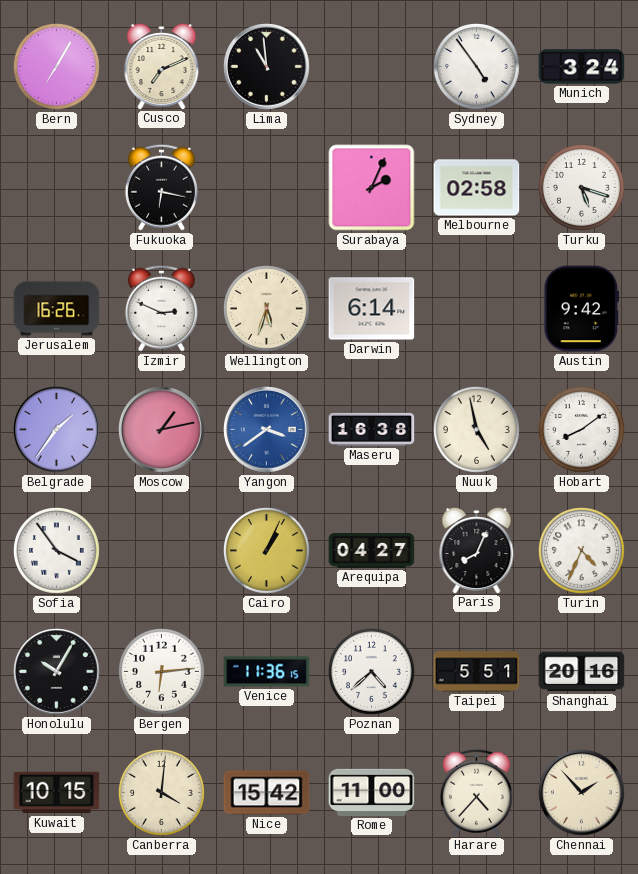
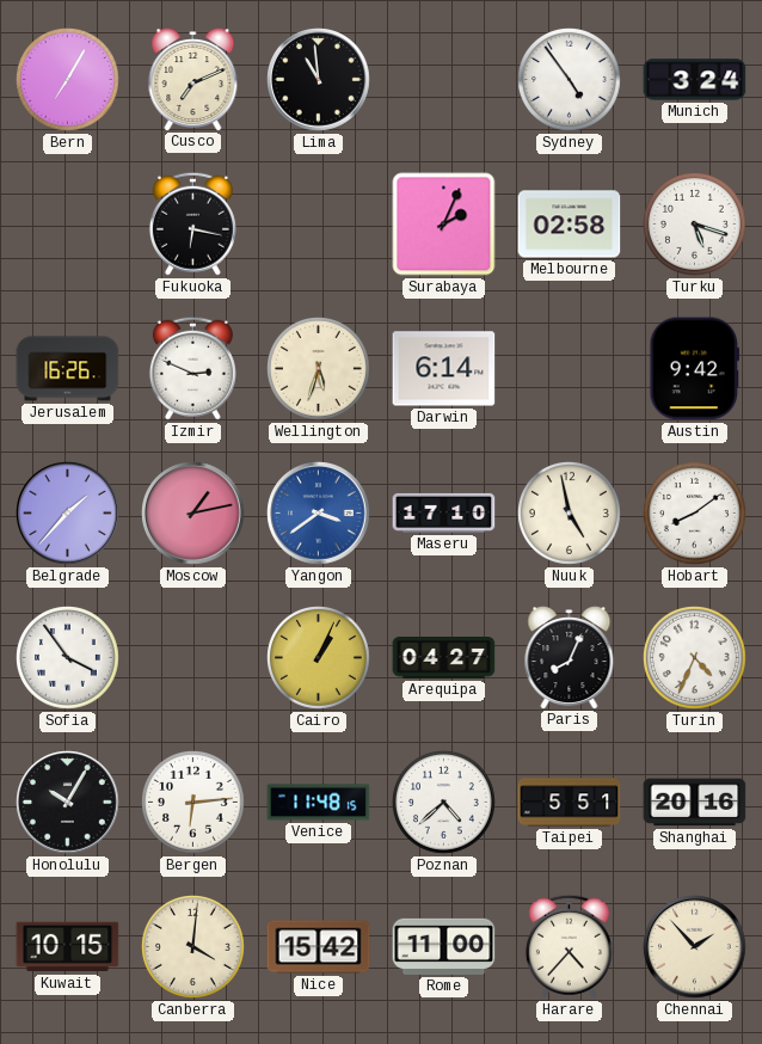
Belgrade: 1:36 -> 1:37
Maseru: 16:38 -> 17:10
Venice: 11:36 -> 11:48
